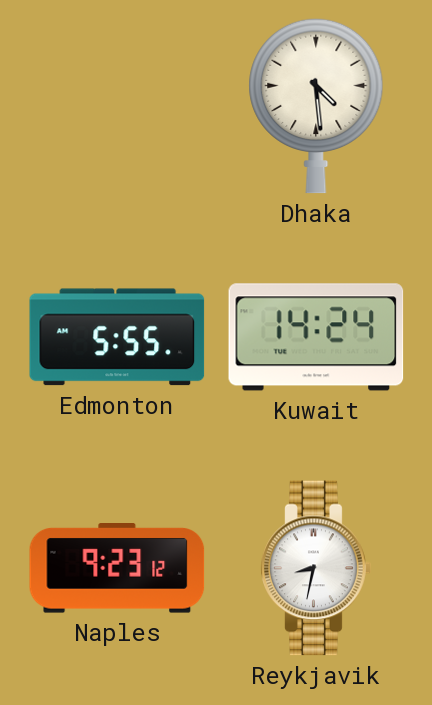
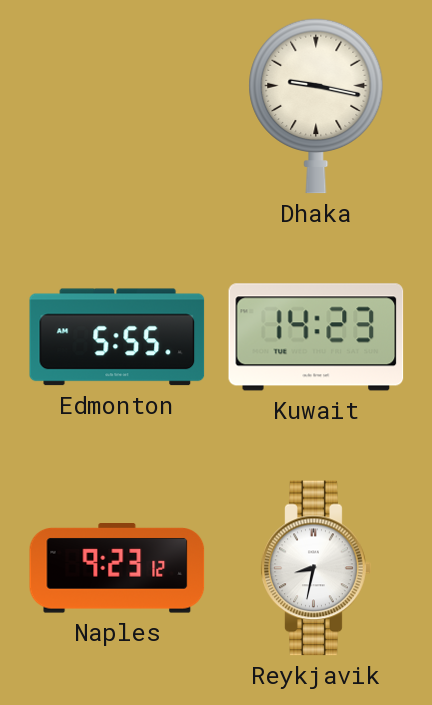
Dhaka: 4:29 -> 9:17
Kuwait: 14:24 -> 14:23
